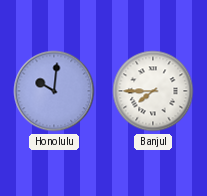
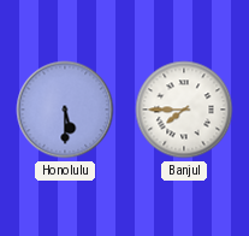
Honolulu: 10:01 -> 5:30
